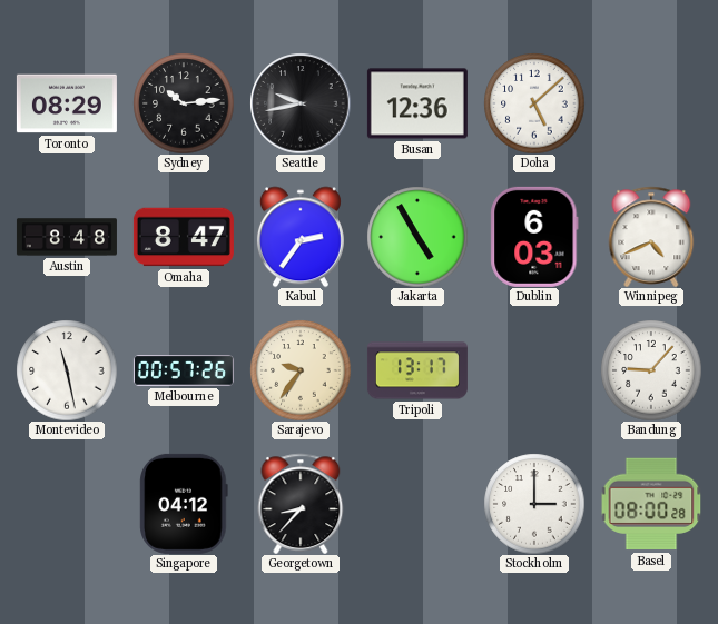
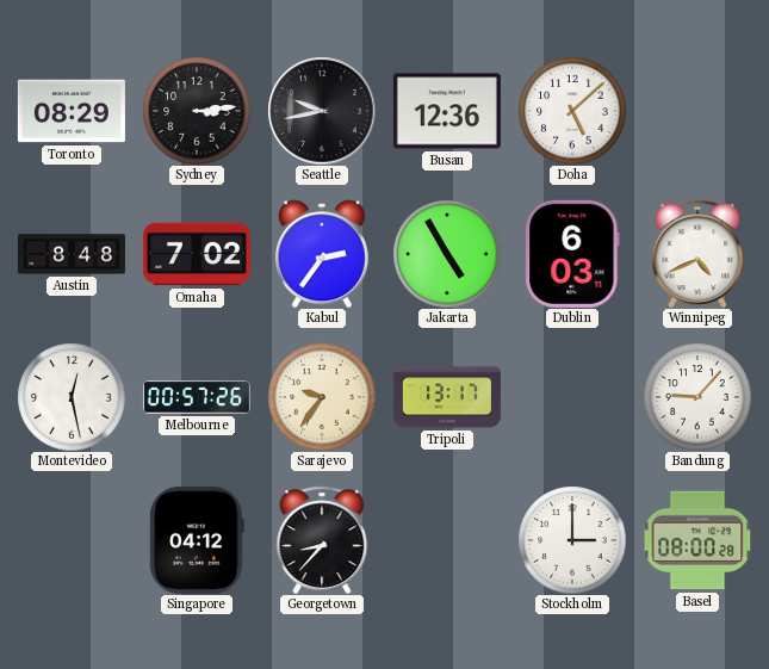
Sydney: 10:14 -> 3:14
Omaha: 8:47 -> 7:02
Montevideo: 11:28 -> 12:28
